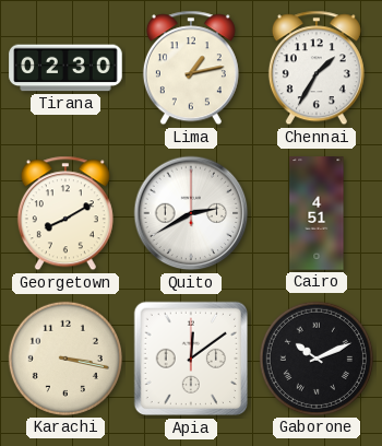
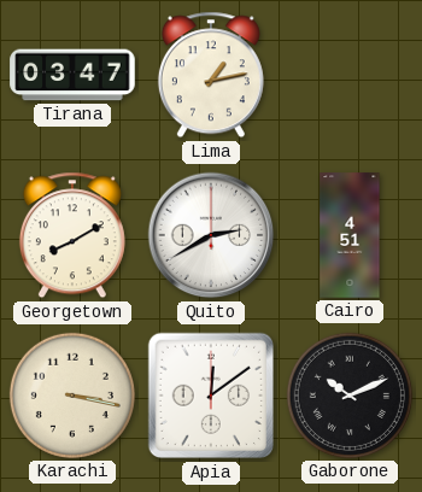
Tirana: 02:30 -> 03:47
Chennai: 1:35 -> none
